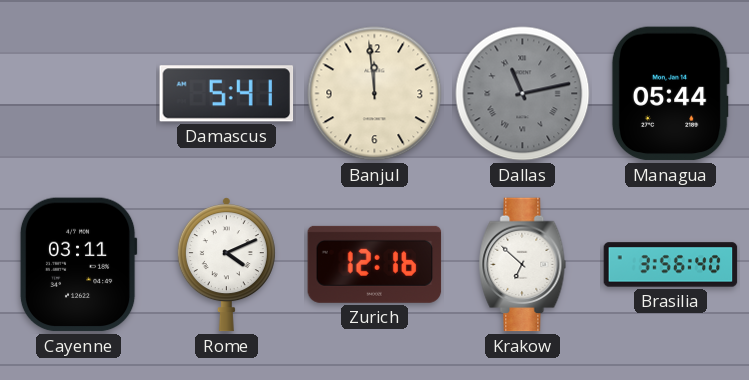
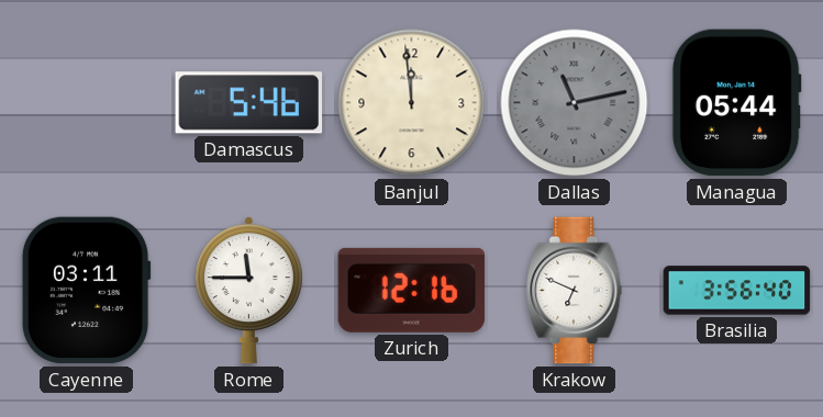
Damascus: 5:41 -> 5:46
Rome: 4:11 -> 11:45
Krakow: 6:52 -> 6:49
